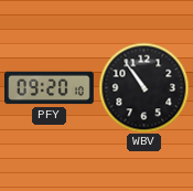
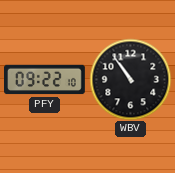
PFY: 09:20 -> 09:22
